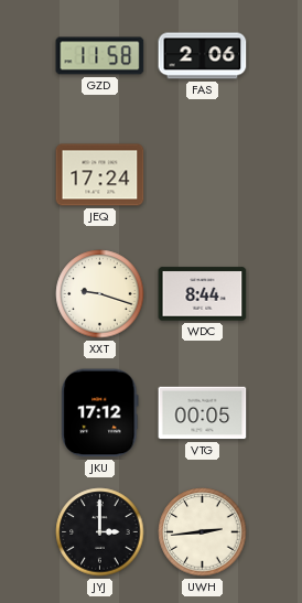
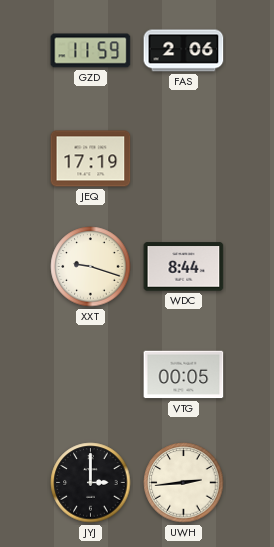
GZD: 11:58 -> 11:59
JEQ: 17:24 -> 17:19
JKU: 17:12 -> none
